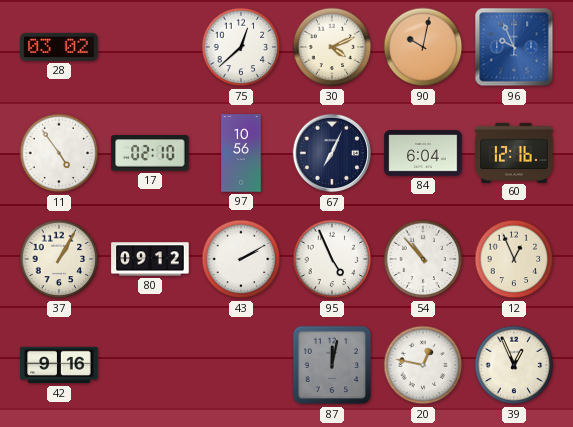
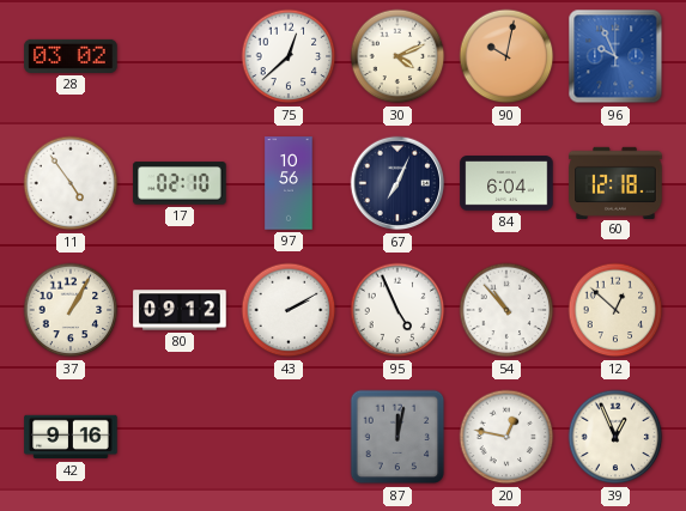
60: 12:16 -> 12:18
12: 12:56 -> 12:52
